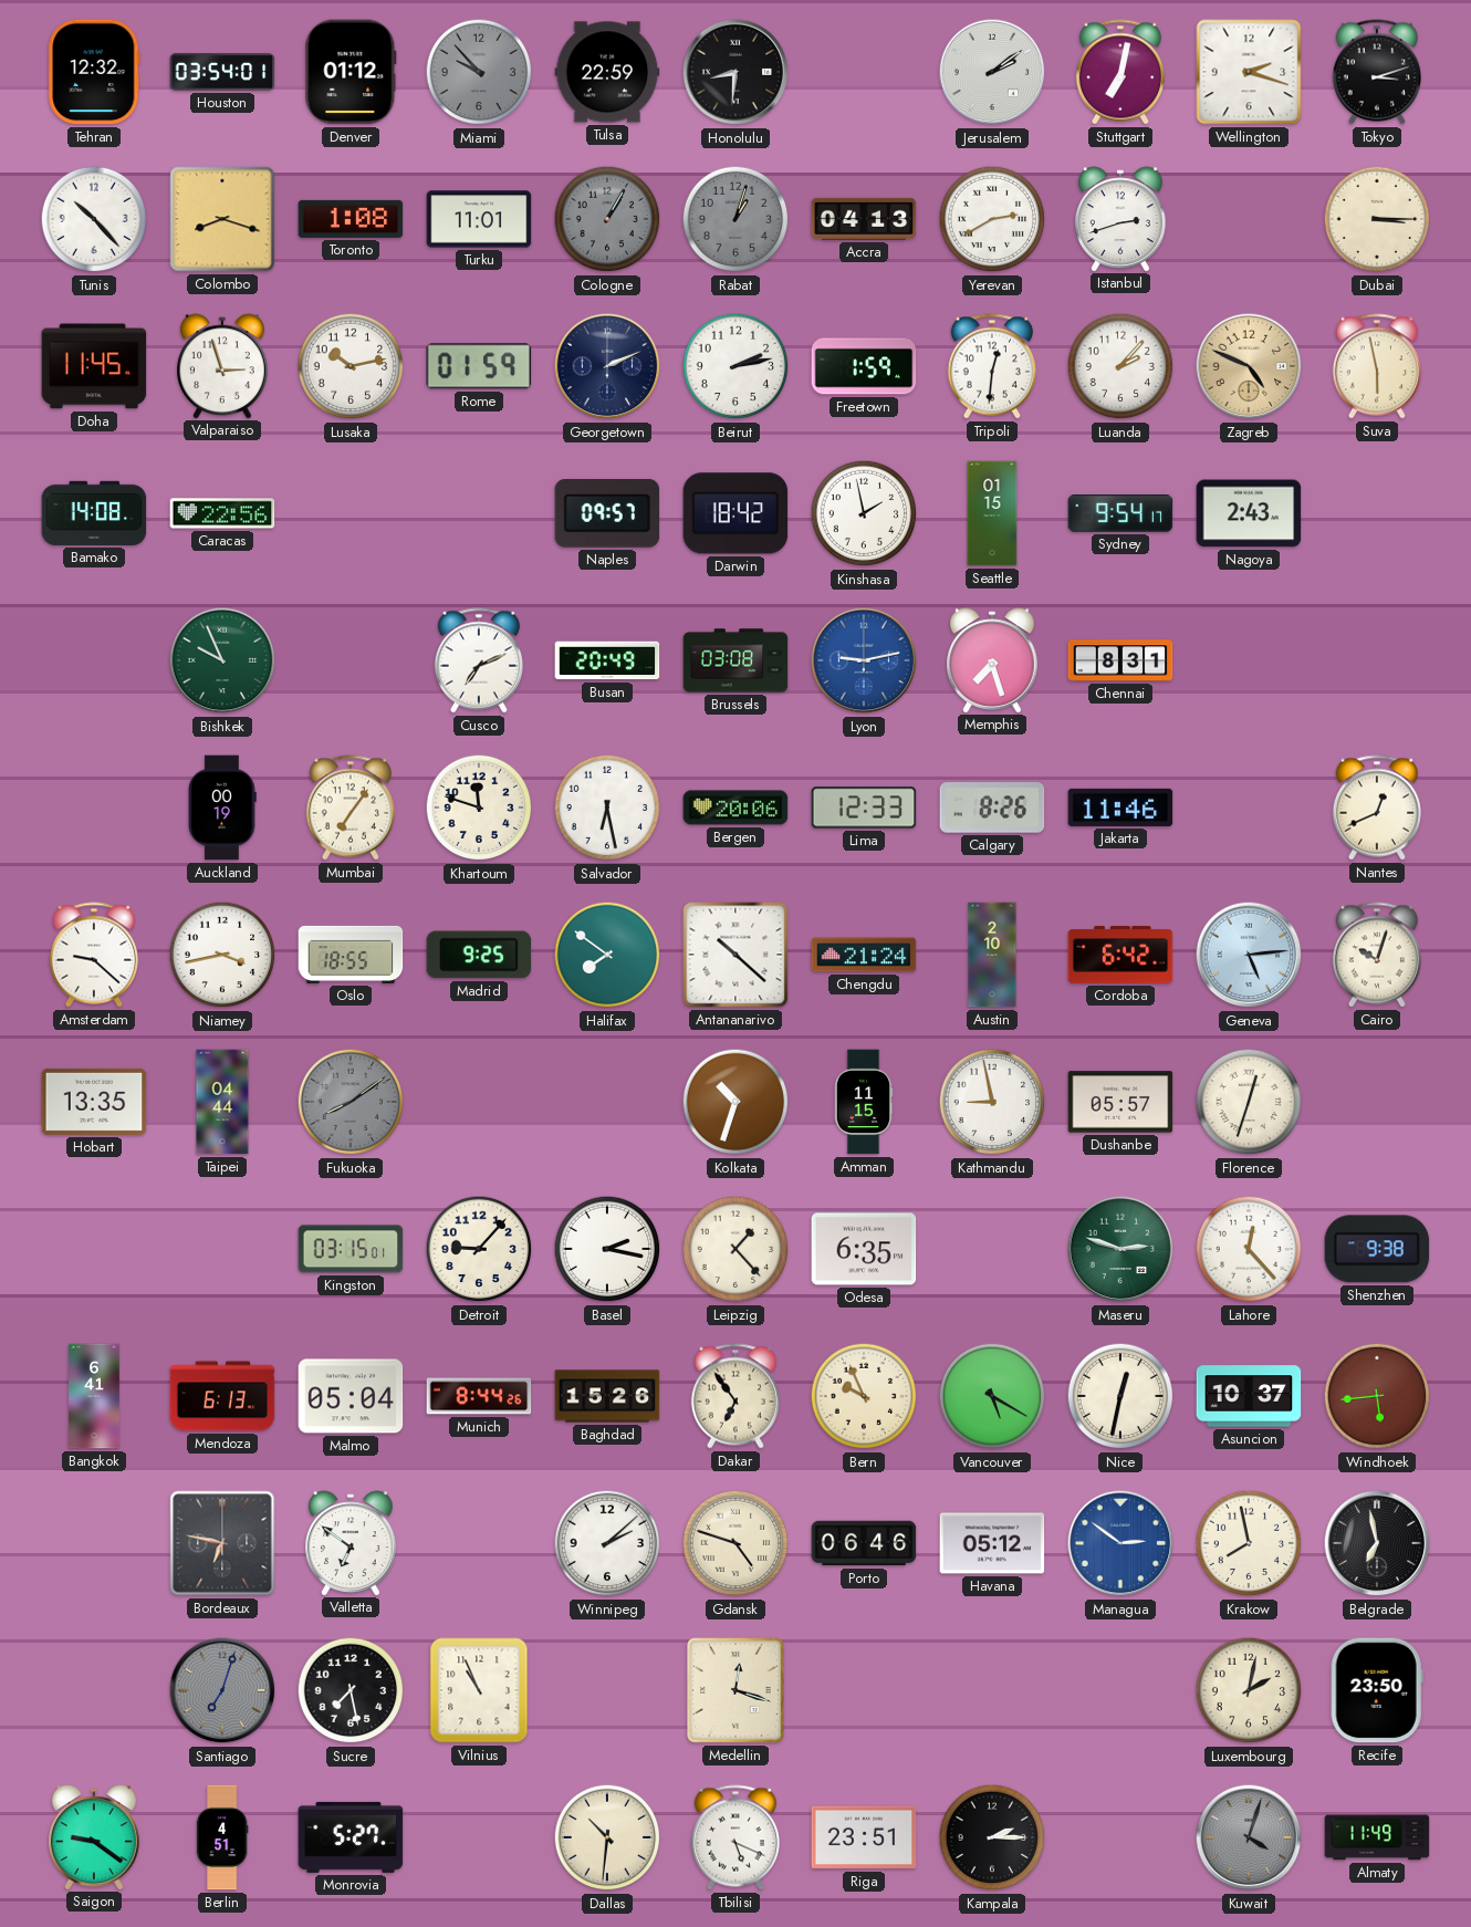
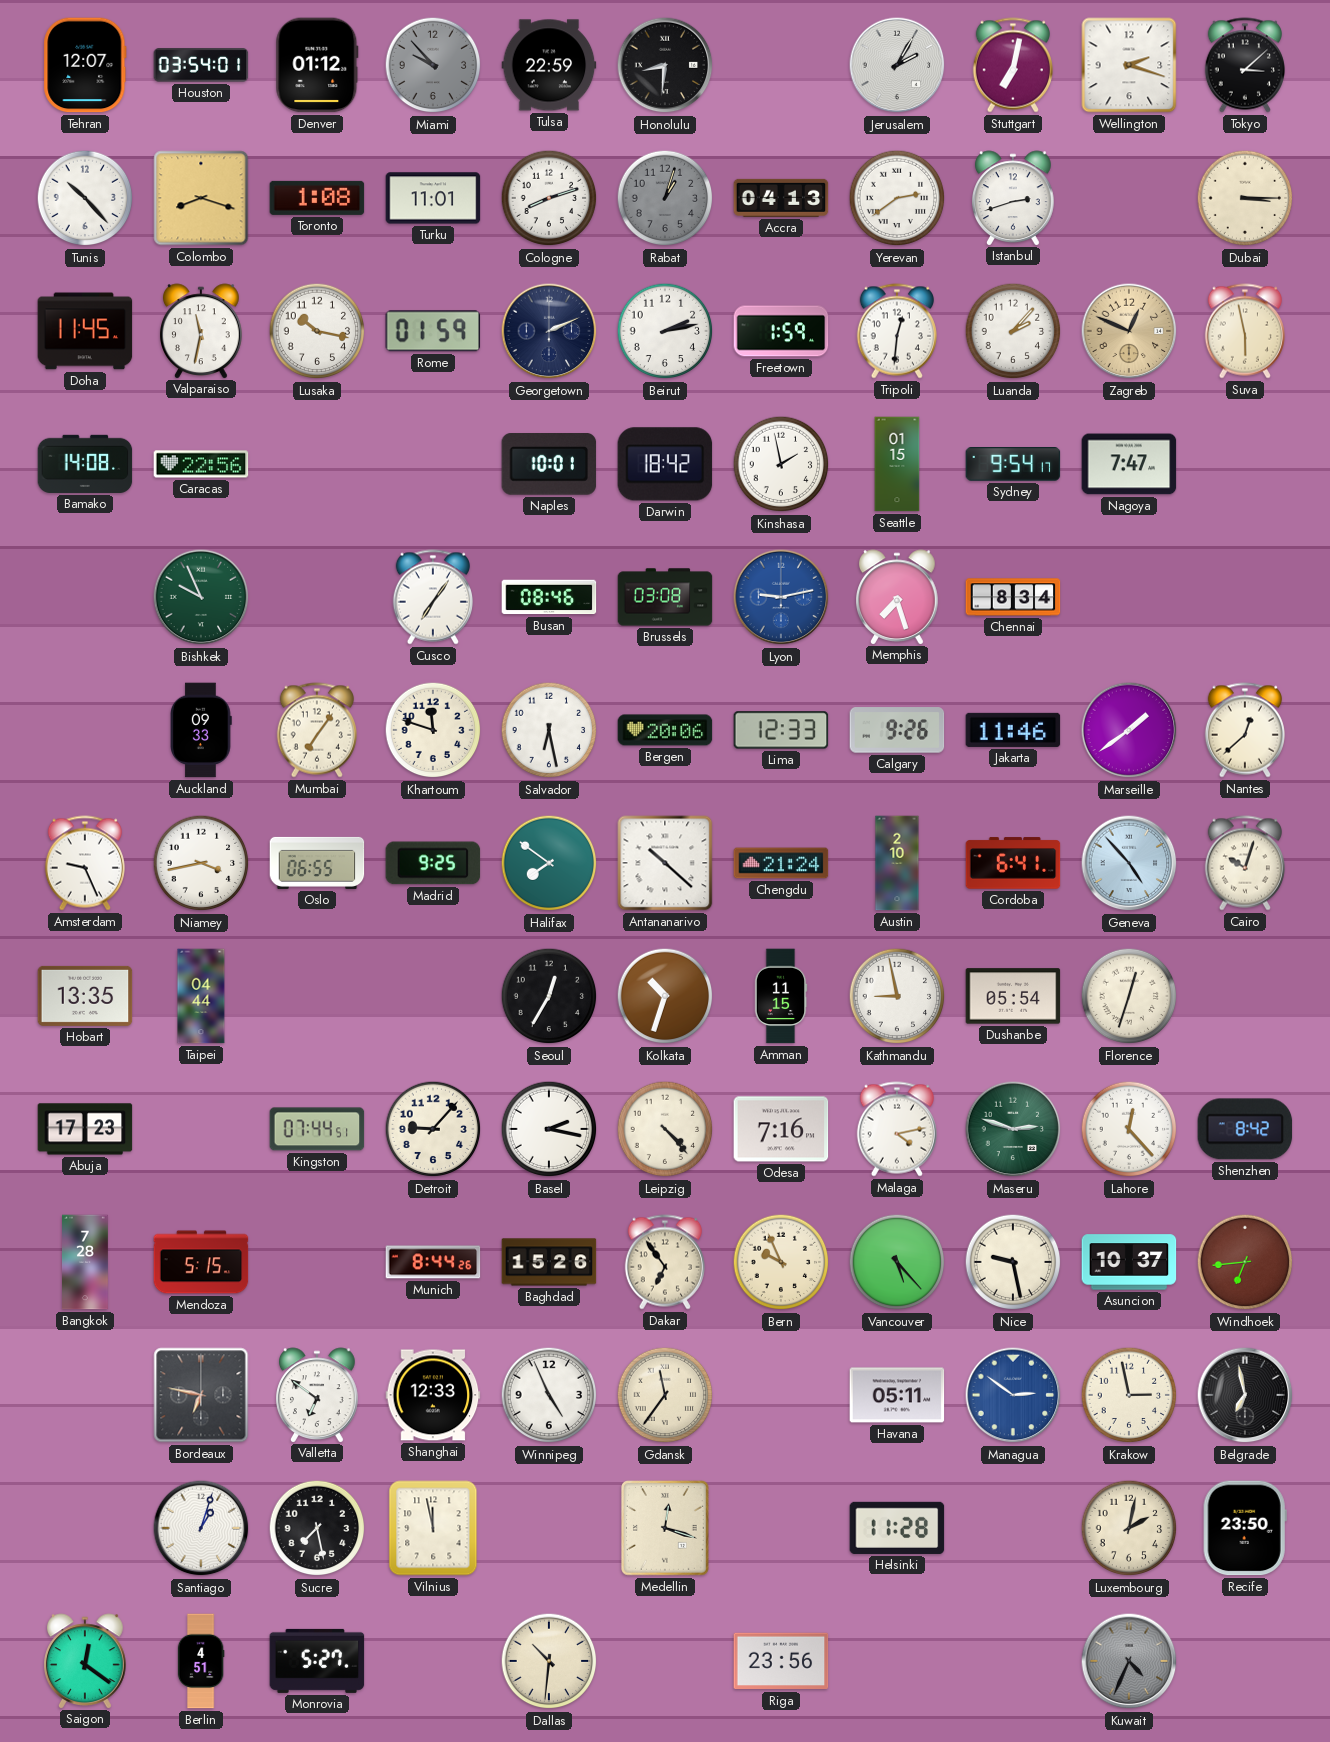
Tehran: 12:32 -> 12:07
Jerusalem: 2:09 -> 2:05
Tokyo: 3:12 -> 3:08
Cologne: 1:05 -> 8:12
Cologne dial: grey -> white
Yerevan: 2:40 -> 2:39
Valparaiso: 2:57 -> 11:32
Lusaka: 10:13 -> 10:17
Zagreb: 4:49 -> 12:49
Naples: 09:57 -> 10:01
Nagoya: 2:43 -> 7:47
Cusco: 7:11 -> 7:06
Busan: 20:49 -> 08:46
Chennai: 8:31 -> 8:34
Auckland: 00:19 -> 09:33
Calgary: 8:26 -> 9:26
Marseille: none -> 1:39
Nantes: 12:41 -> 12:38
Amsterdam: 9:22 -> 9:26
Oslo: 18:55 -> 06:55
Cordoba: 6:42 -> 6:41
Geneva: 5:14 -> 4:53
Fukuoka: 8:09 -> none
Seoul: none -> 12:35
Dushanbe: 05:57 -> 05:54
Abuja: none -> 17:23
Kingston: 03:15 -> 07:44
Leipzig: 1:23 -> 4:23
Odesa: 6:35 -> 7:16
Malaga: none -> 4:13
Shenzhen: 9:38 -> 8:42
Bangkok: 6:41 -> 7:28
Mendoza: 6:13 -> 5:15
Malmo: 05:04 -> none
Vancouver: 5:20 -> 5:23
Nice: 12:32 -> 9:28
Windhoek: 5:44 -> 6:44
Shanghai: none -> 12:33
Winnipeg: 2:08 -> 4:56
Gdansk: 4:48 -> 11:36
Porto: 06:46 -> none
Havana: 05:12 -> 05:11
Krakow: 7:58 -> 2:58
Santiago: 7:03 -> 1:03
Santiago dial: grey -> white
Vilnius: 10:56 -> 11:58
Helsinki: none -> 11:28
Saigon: 9:21 -> 12:21
Tbilisi: 5:19 -> none
Riga: 23:51 -> 23:56
Kampala: 2:15 -> none
Kuwait: 4:03 -> 4:34
Almaty: 11:49 -> none
